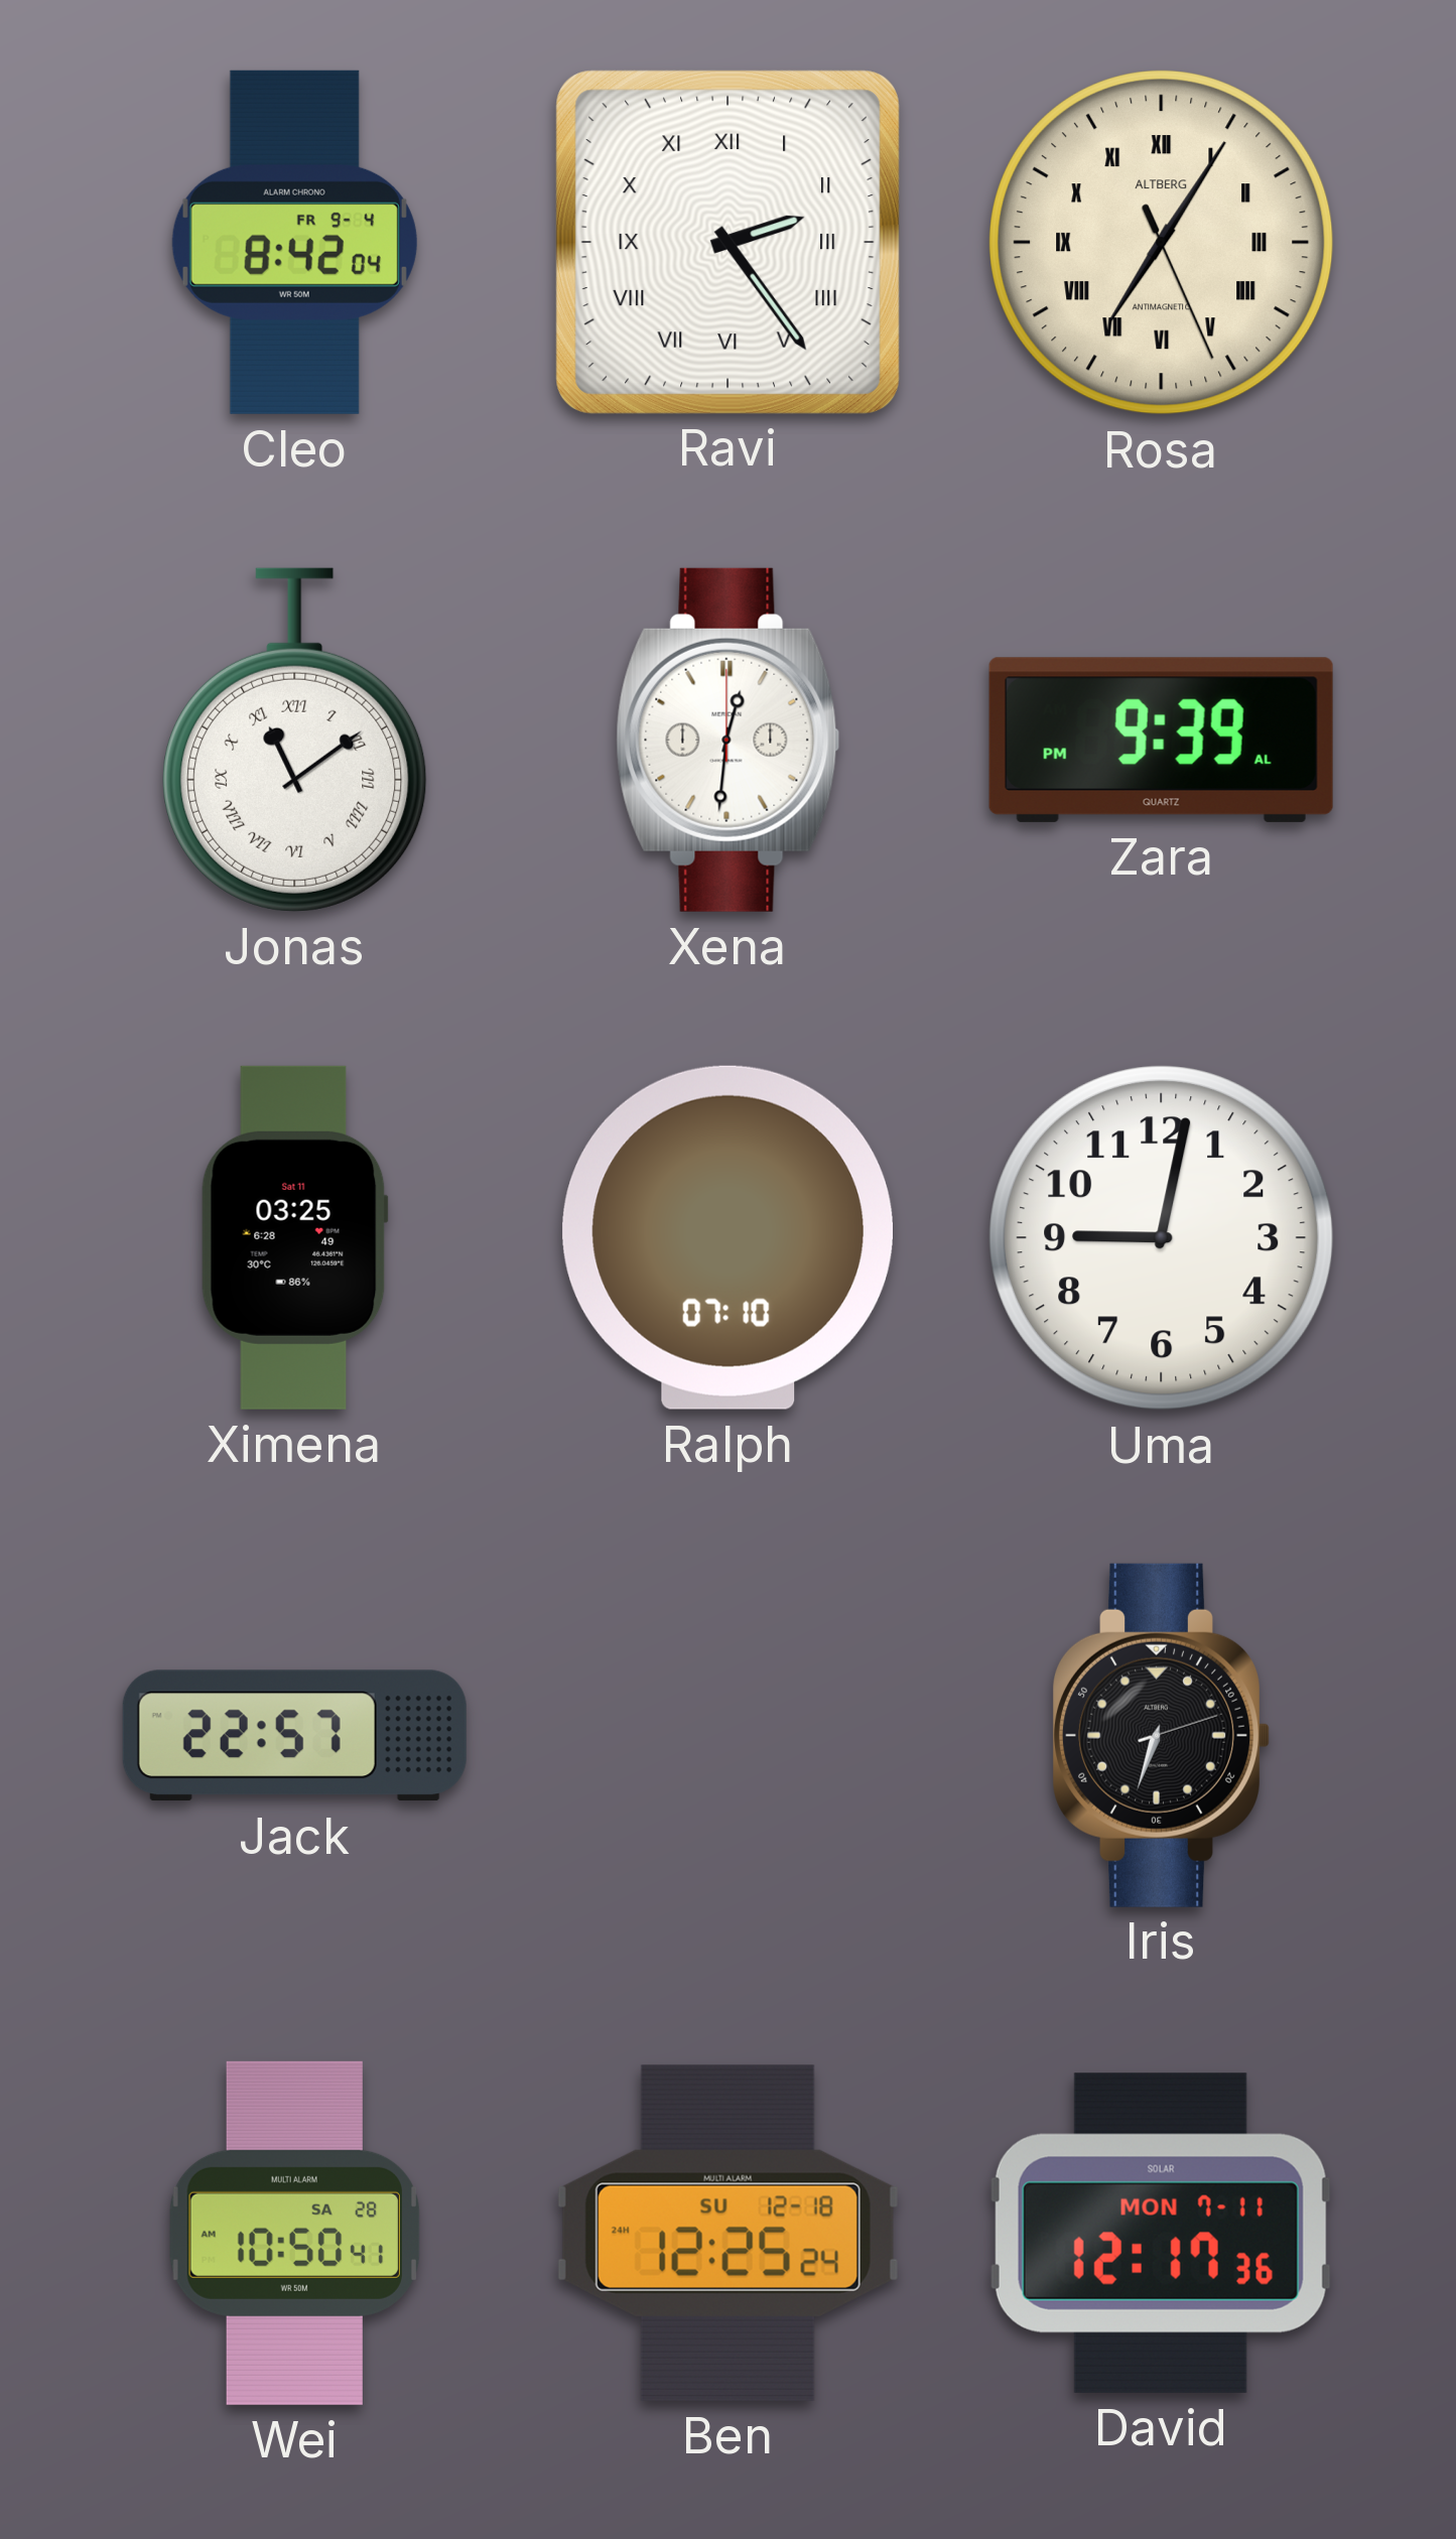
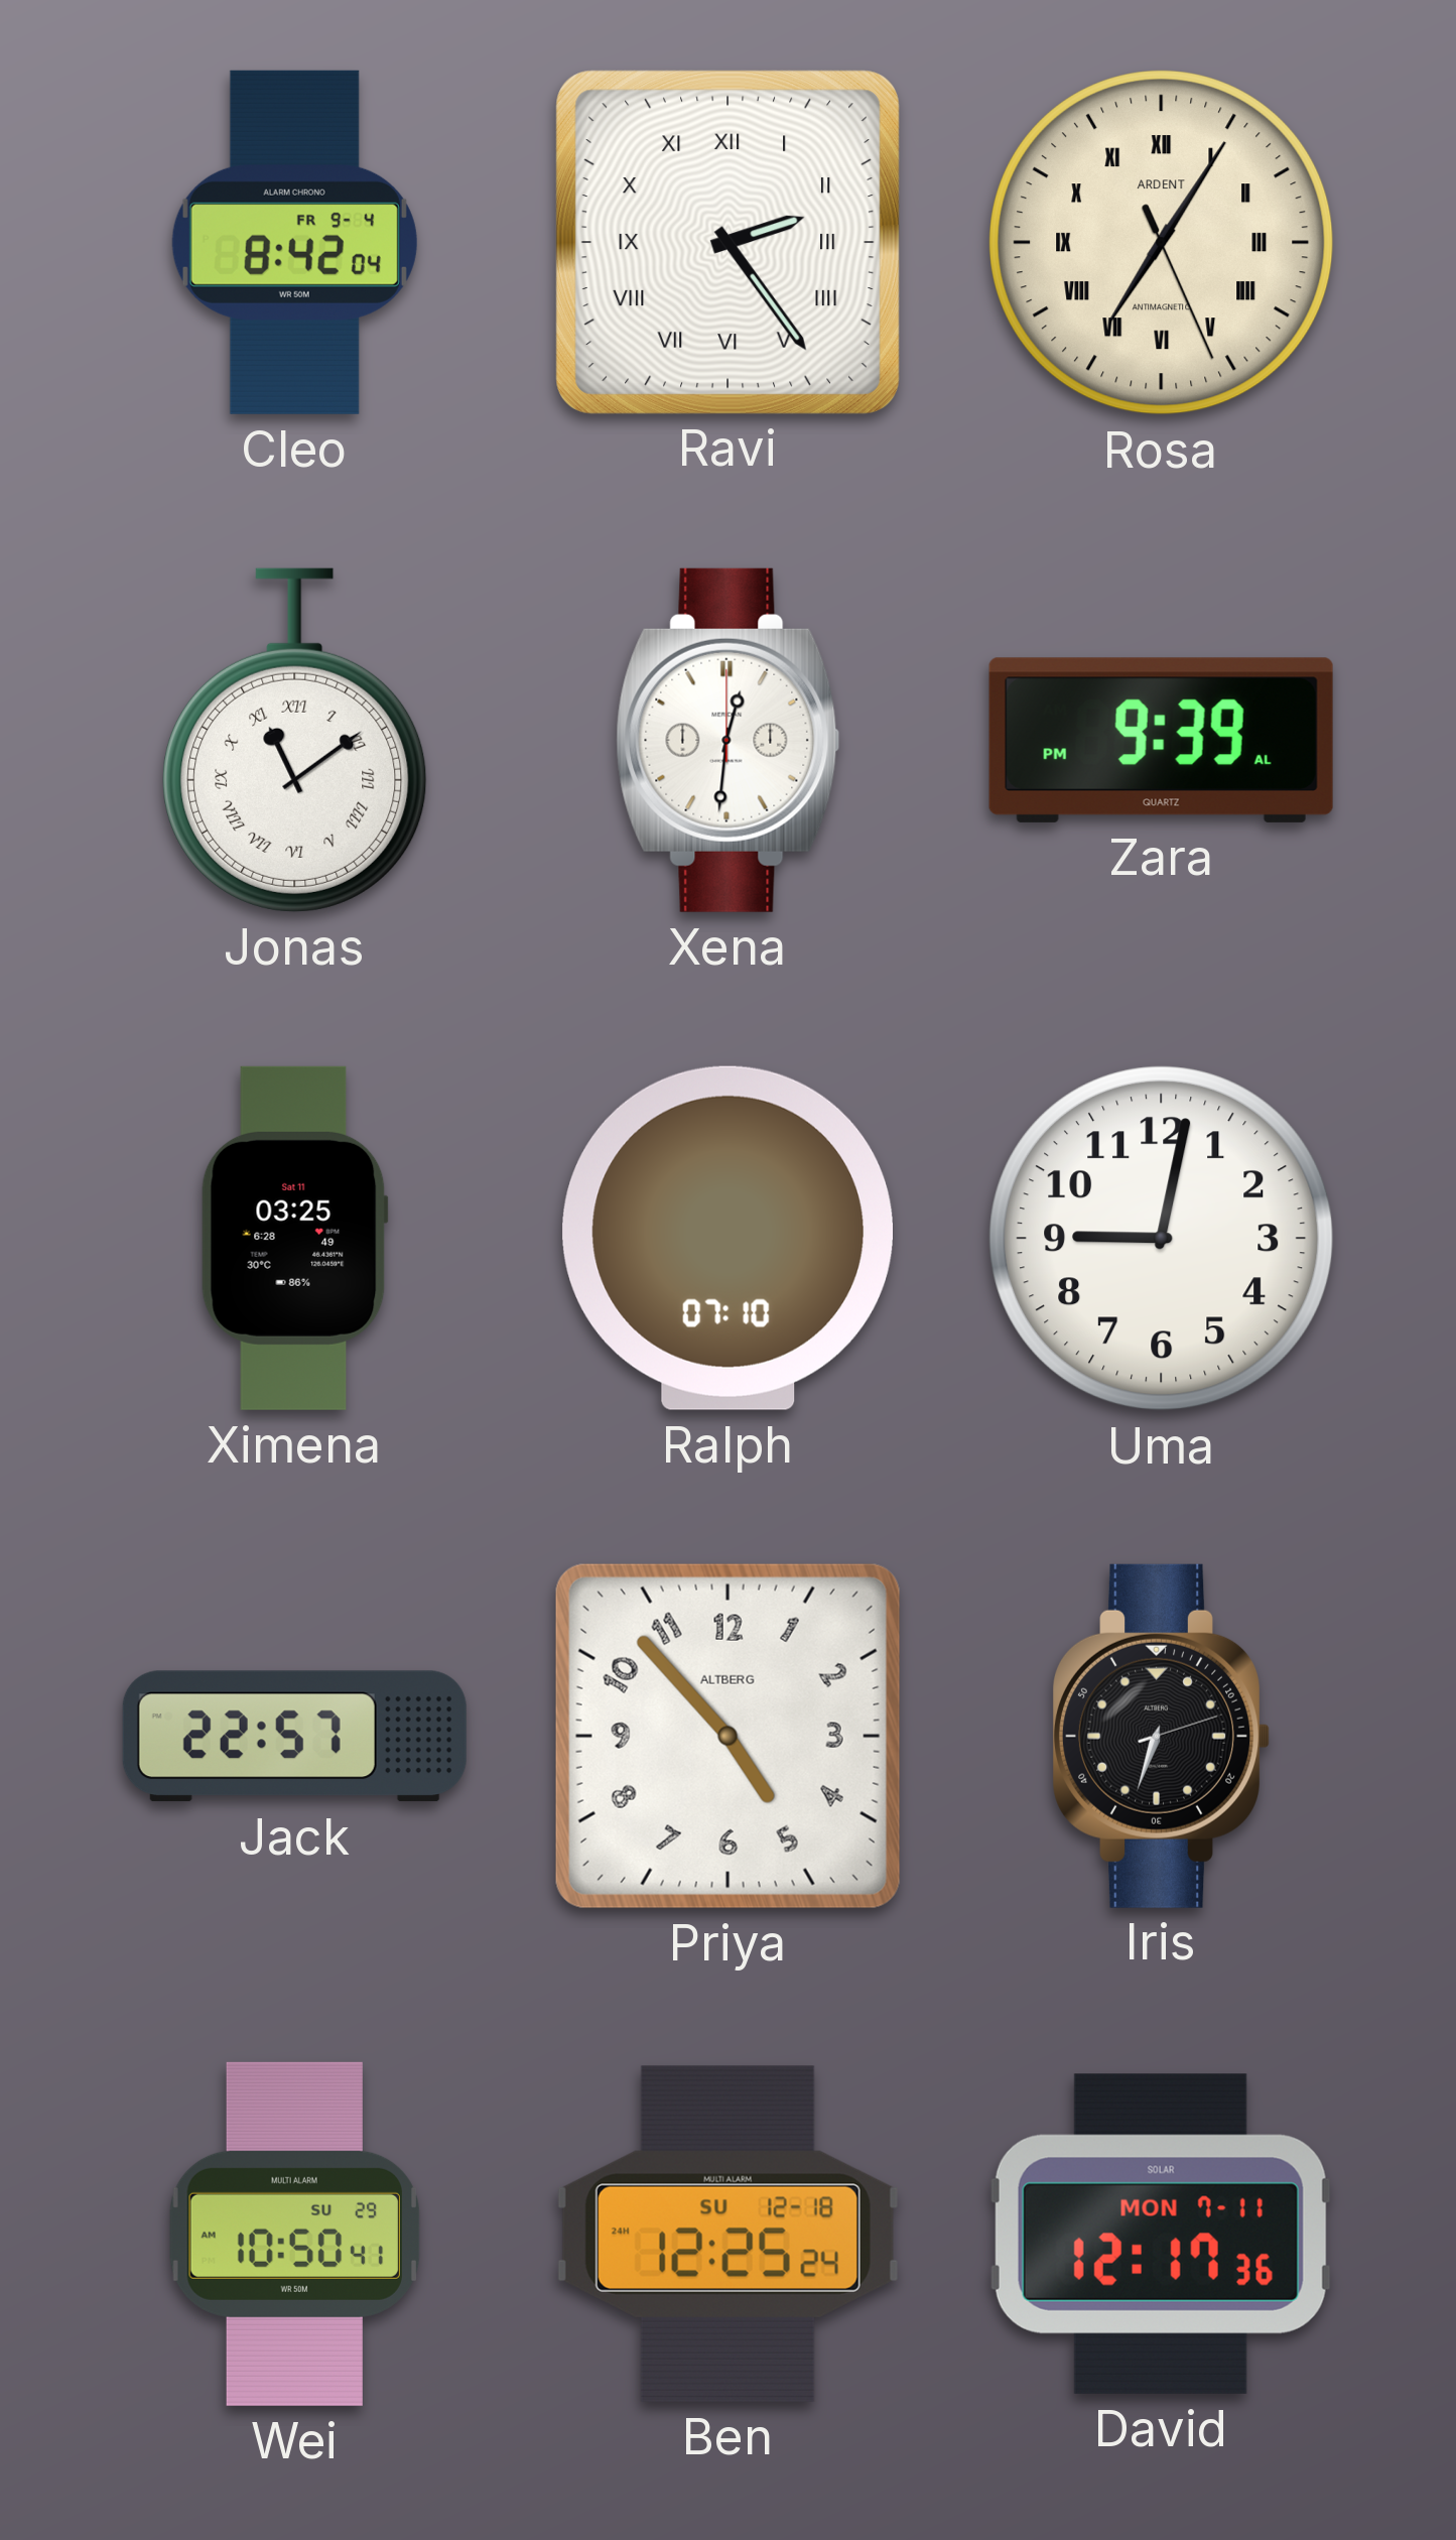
Rosa brand: ALTBERG -> ARDENT
Priya: none -> 4:53
Wei date: SA 28 -> SU 29
